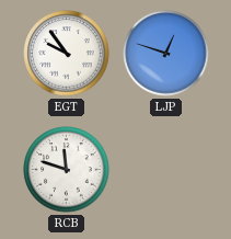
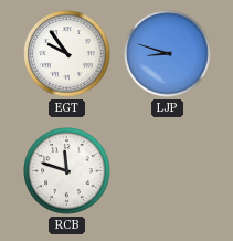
LJP: 12:48 -> 8:48
